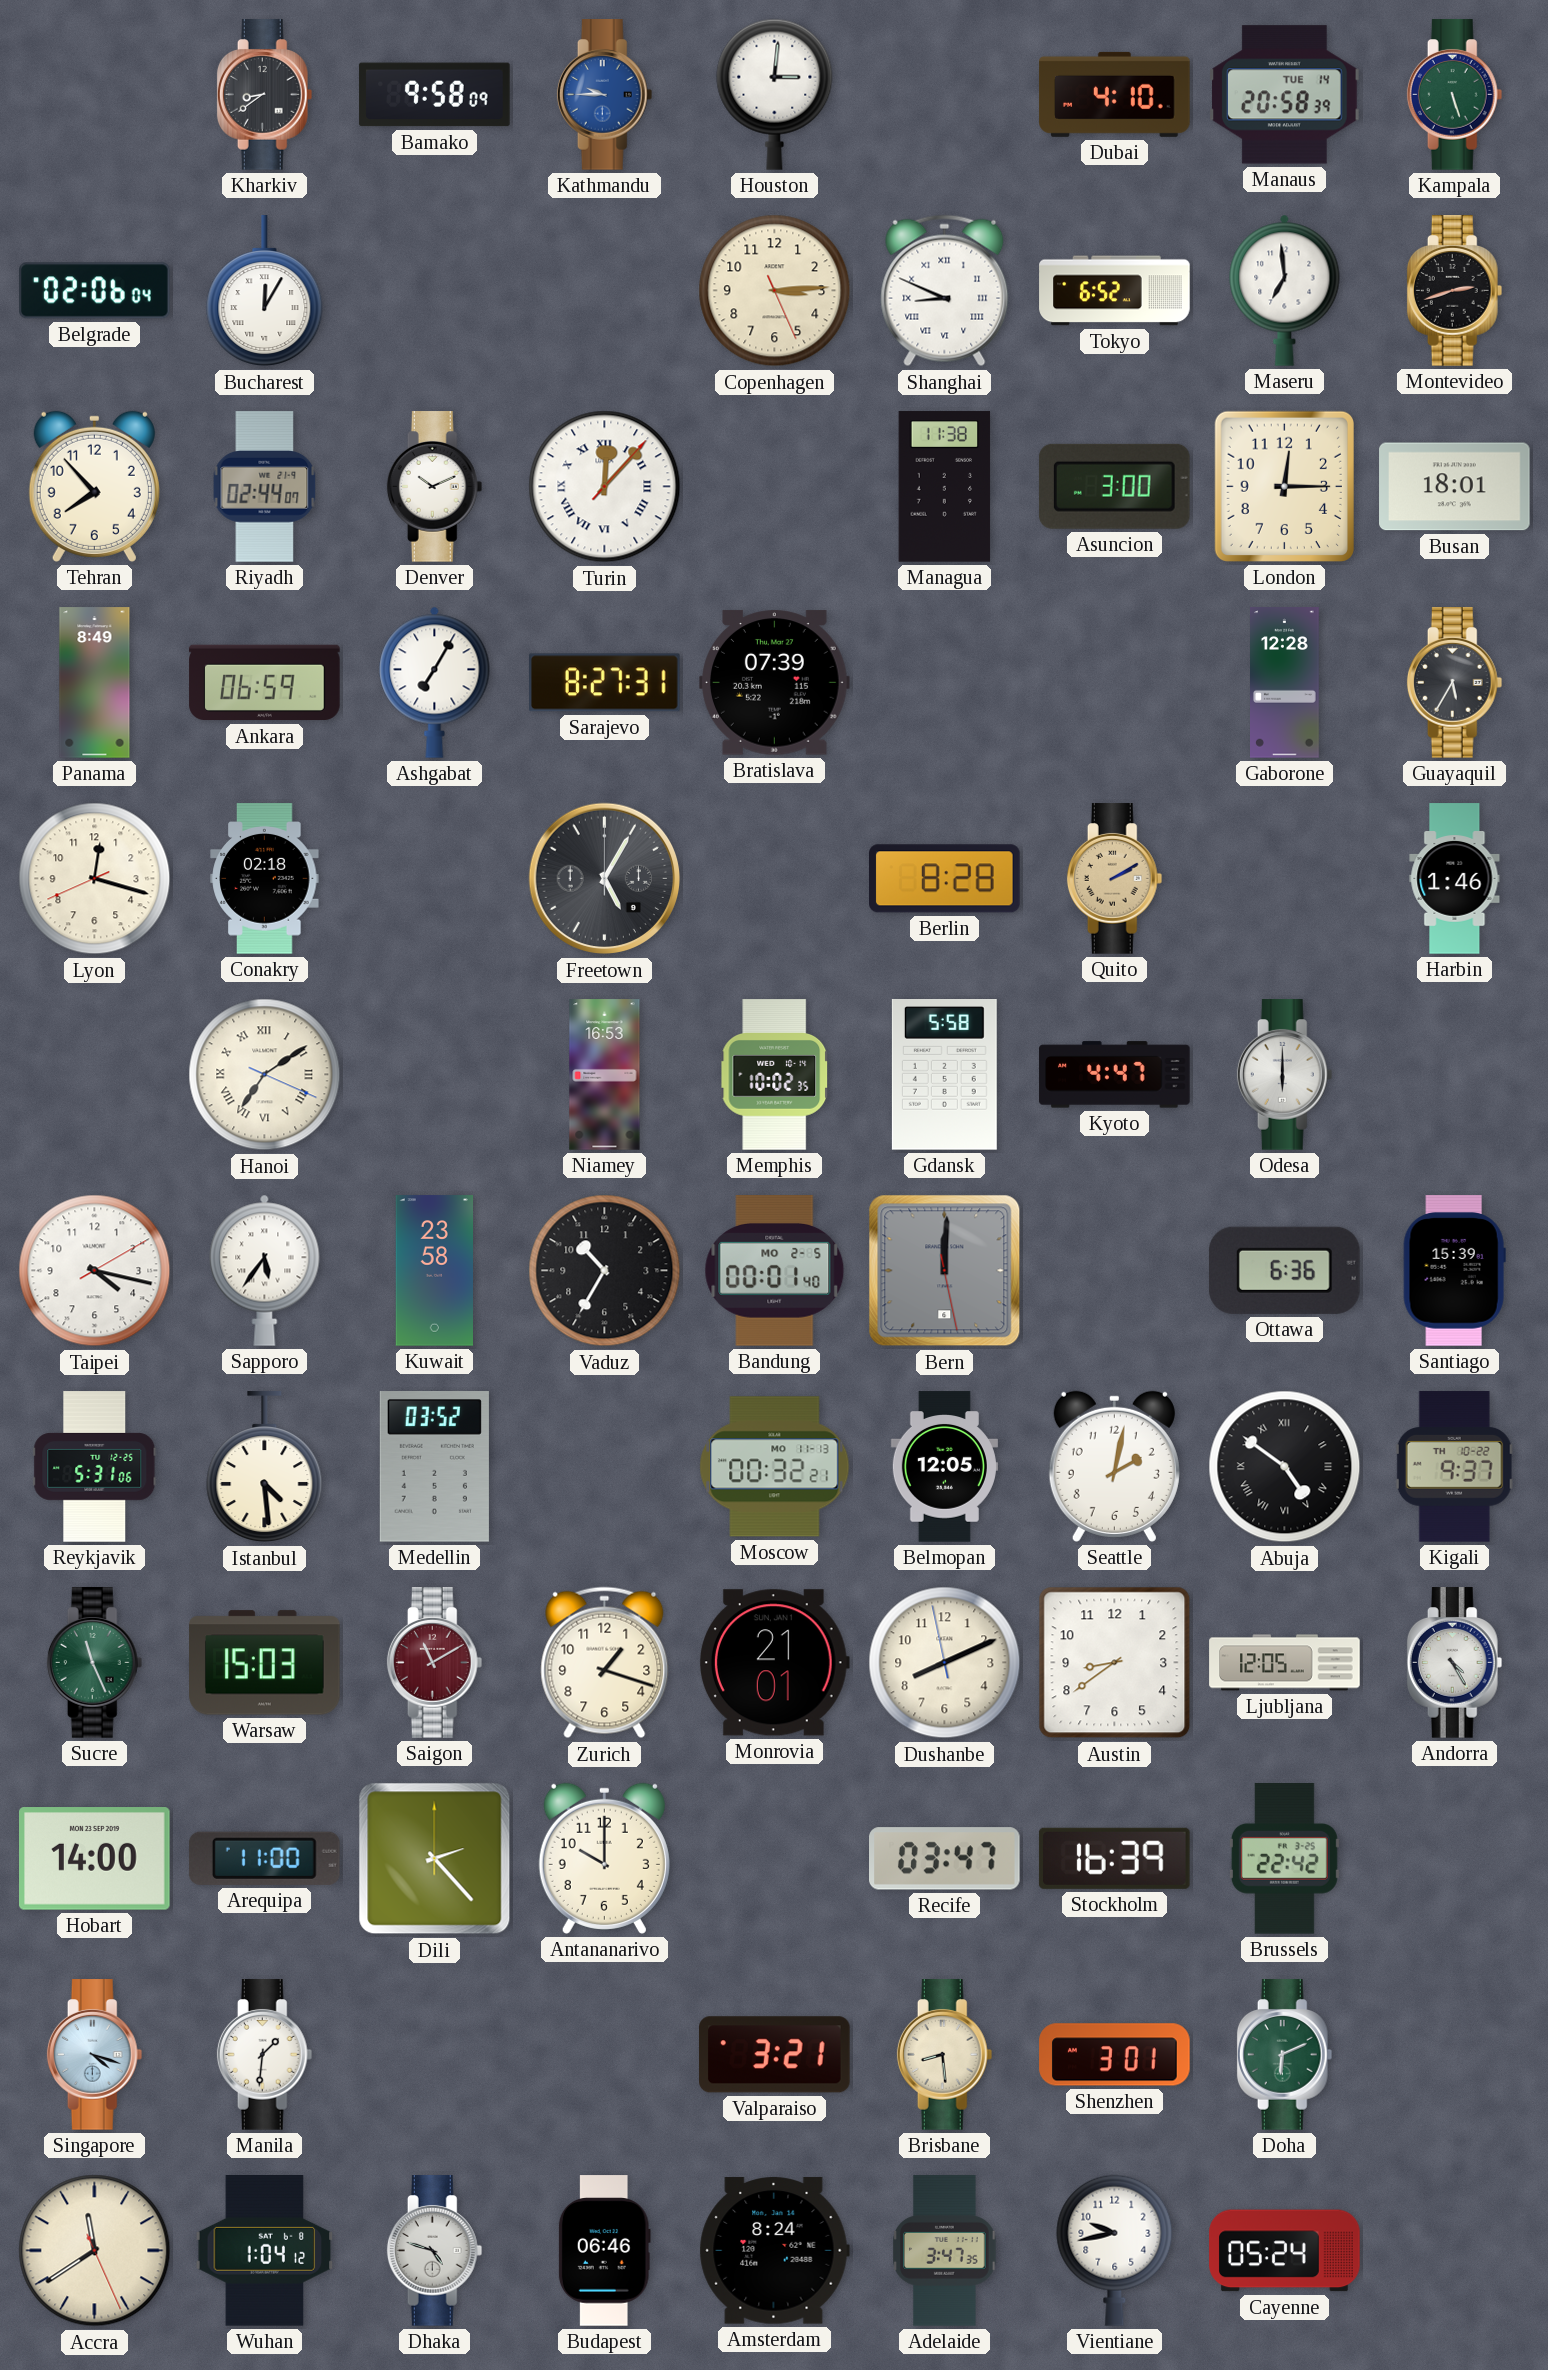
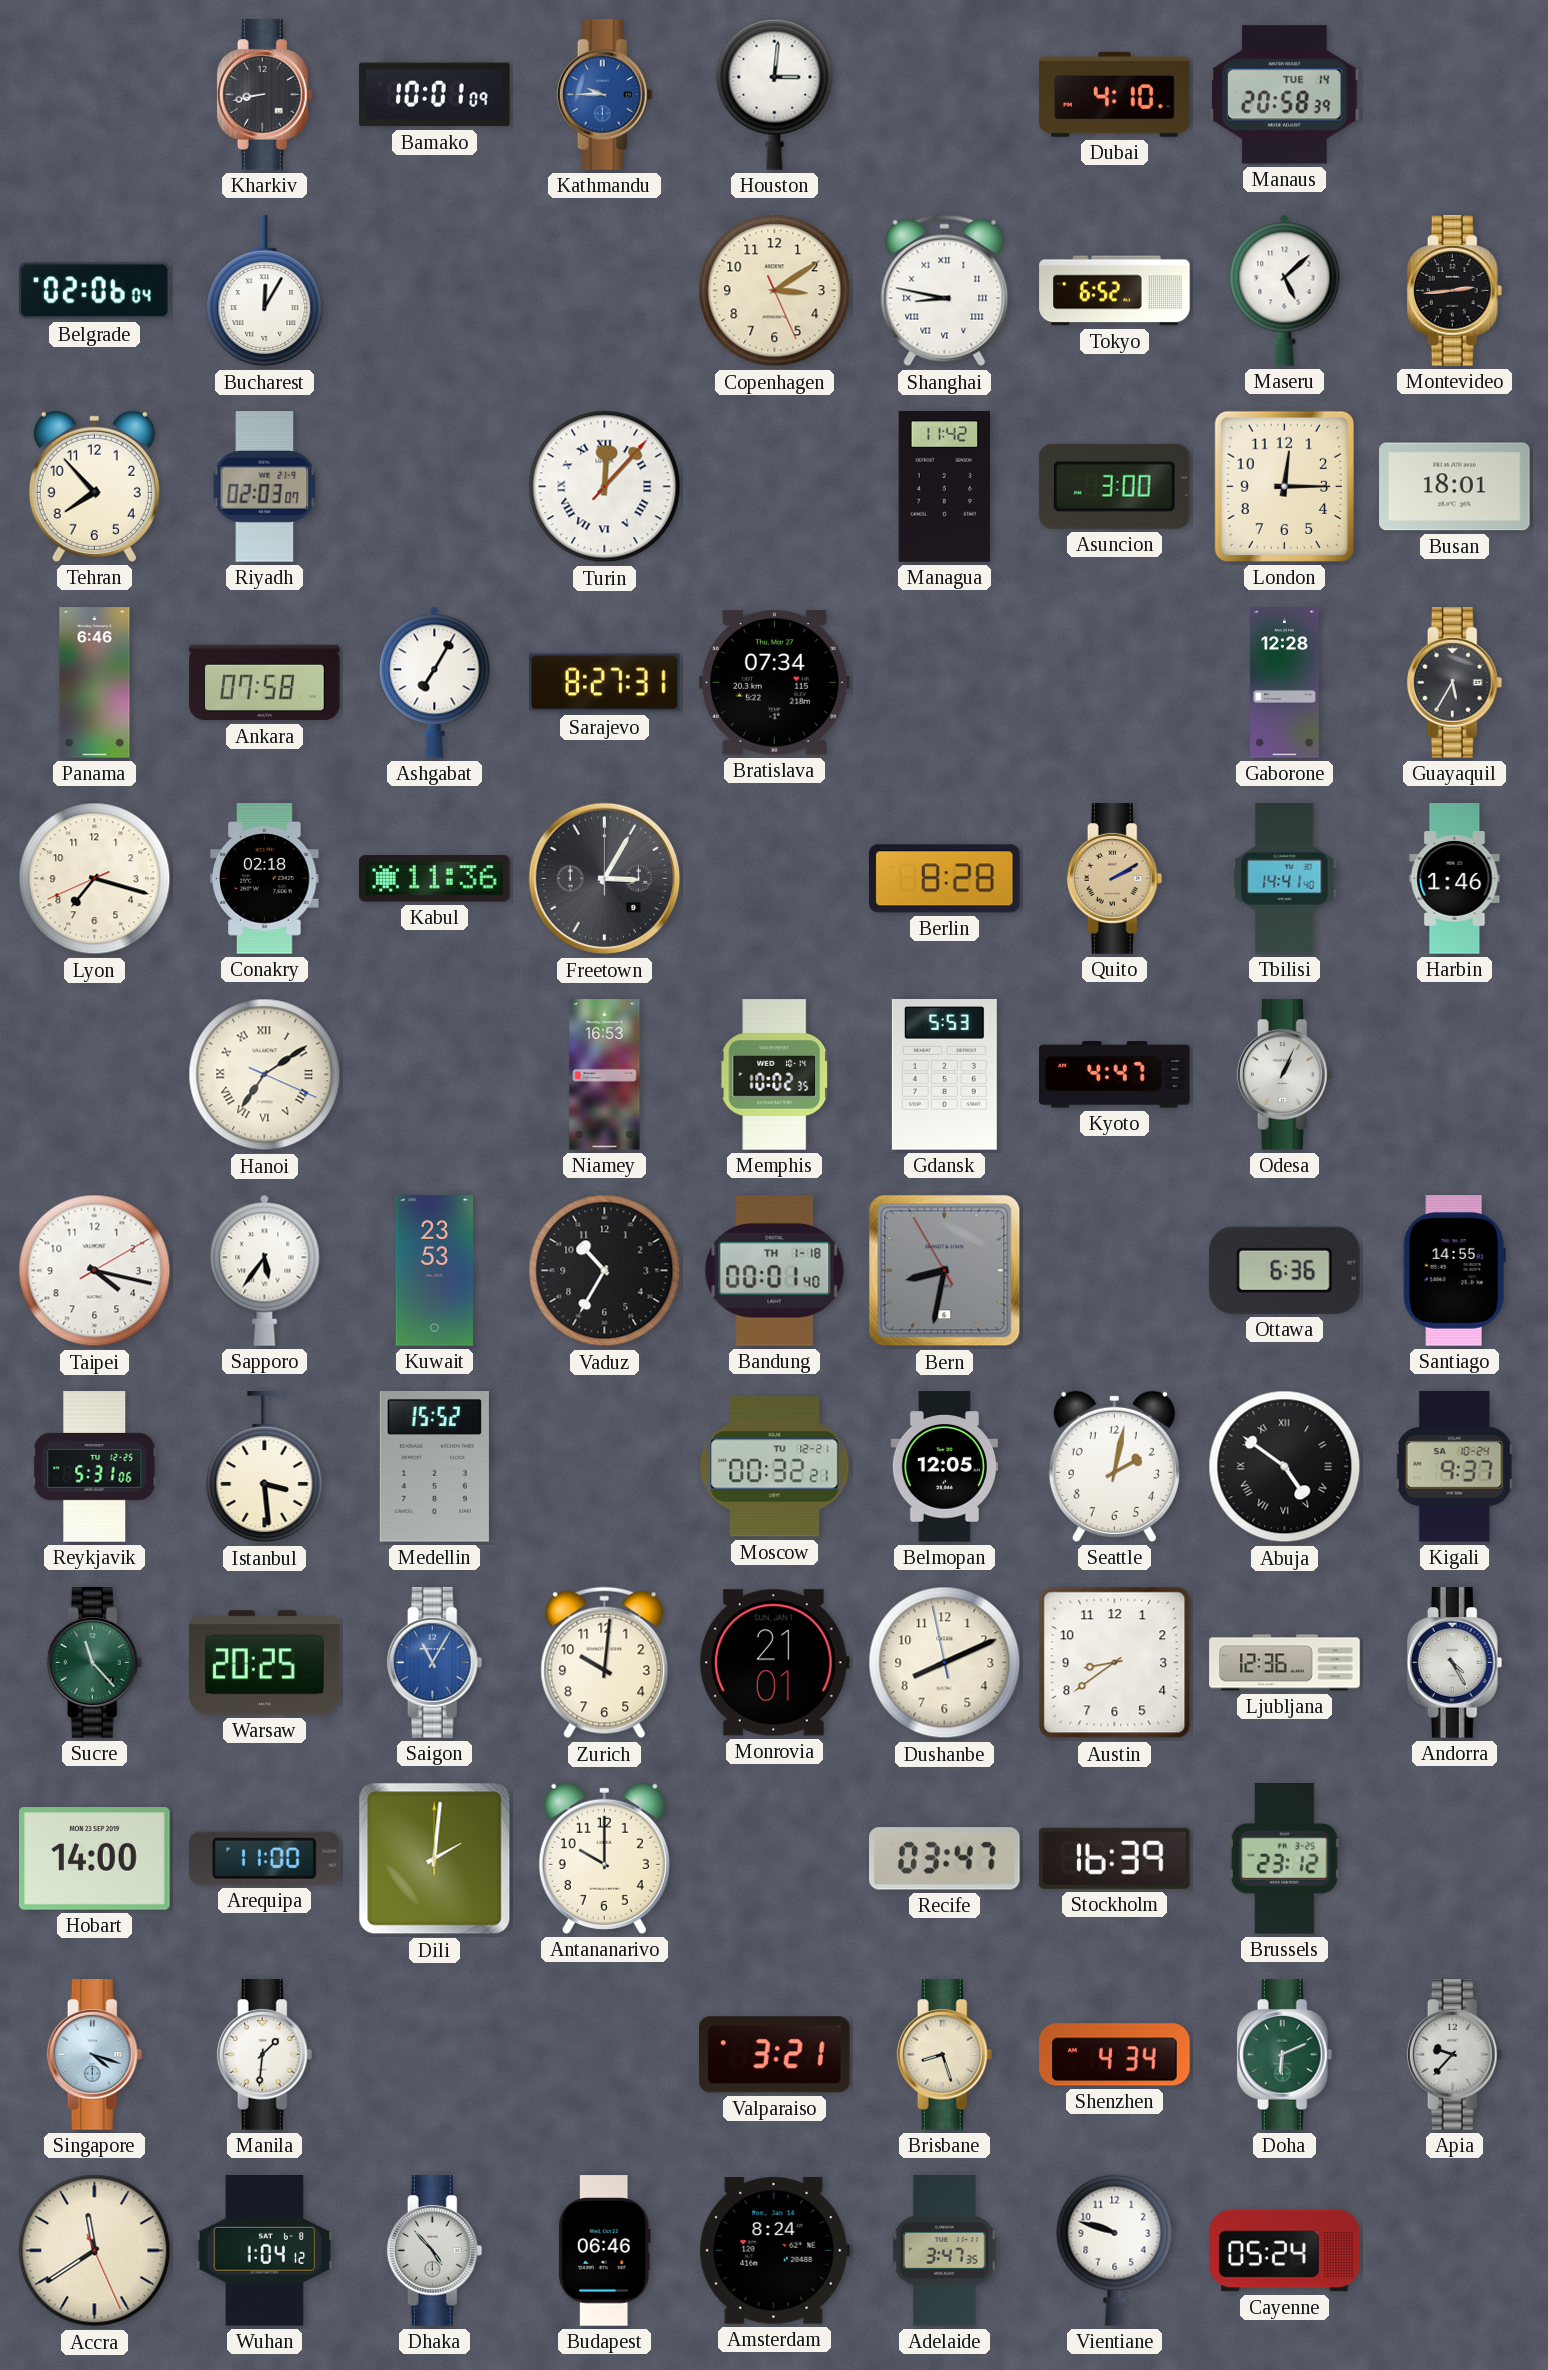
Kharkiv: 8:39 -> 8:43
Bamako: 9:58 -> 10:01
Kampala: 5:27 -> none
Copenhagen: 3:14 -> 3:09
Shanghai: 8:49 -> 8:47
Maseru: 6:59 -> 5:08
Montevideo: 2:42 -> 2:44
Riyadh: 02:44 -> 02:03
Denver: 10:11 -> none
Managua: 11:38 -> 11:42
Panama: 8:49 -> 6:46
Ankara: 06:59 -> 07:58
Bratislava: 07:39 -> 07:34
Lyon: 12:17 -> 7:17
Kabul: none -> 11:36
Freetown: 5:05 -> 3:05
Tbilisi: none -> 14:41
Gdansk: 5:58 -> 5:53
Odesa: 6:00 -> 1:04
Kuwait: 23:58 -> 23:53
Bandung date: MO 2-5 -> TH 1-18
Bern: 12:00 -> 8:31
Santiago: 15:39 -> 14:55
Istanbul: 4:29 -> 3:29
Medellin: 03:52 -> 15:52
Moscow date: MO 11-13 -> TU 12-21
Kigali date: TH 10-22 -> SA 10-24
Sucre: 11:26 -> 11:23
Warsaw: 15:03 -> 20:25
Saigon: 11:10 -> 11:05
Saigon dial: burgundy -> blue
Zurich: 1:18 -> 10:01
Ljubljana: 12:05 -> 12:36
Dili: 2:23 -> 2:01
Brussels: 22:42 -> 23:12
Brisbane: 8:29 -> 8:27
Shenzhen: 3:01 -> 4:34
Apia: none -> 9:37
Dhaka: 4:48 -> 4:53
Vientiane: 9:43 -> 9:48
